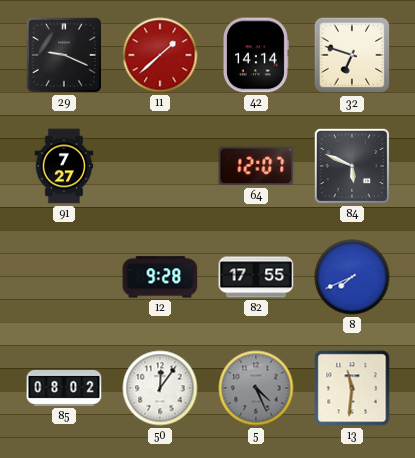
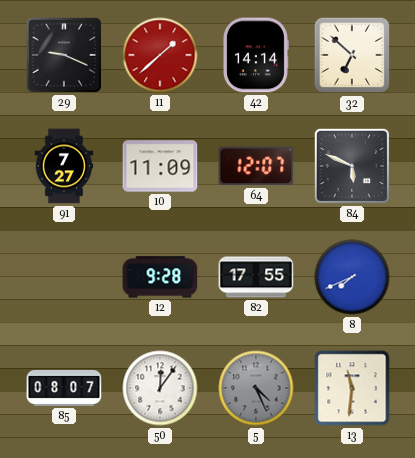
32: 6:48 -> 6:52
10: none -> 11:09
85: 08:02 -> 08:07
